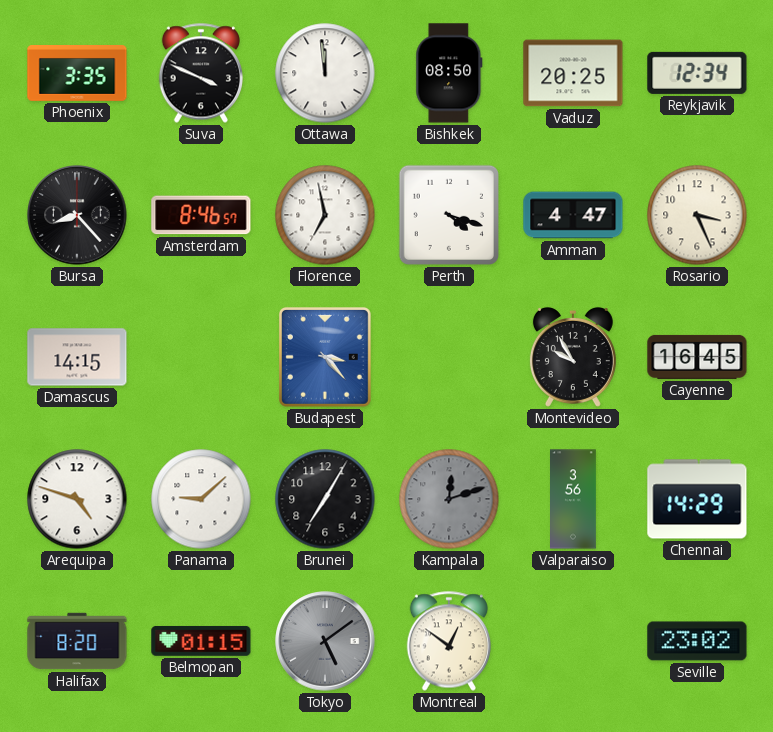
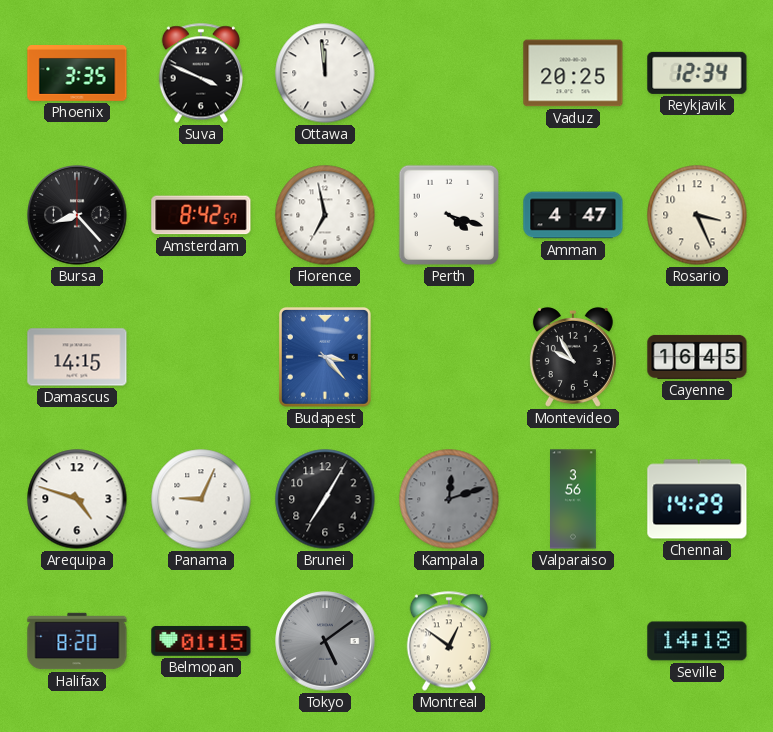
Bishkek: 08:50 -> none
Amsterdam: 8:46 -> 8:42
Panama: 9:08 -> 9:04
Seville: 23:02 -> 14:18
